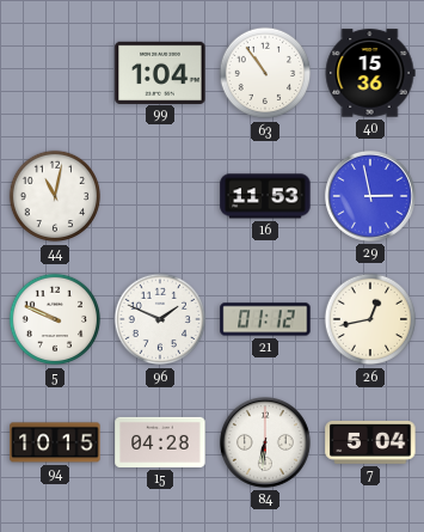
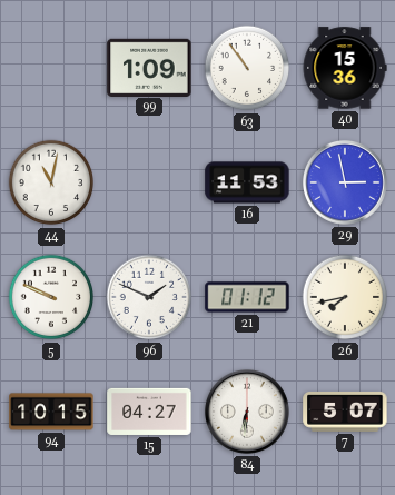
99: 1:04 -> 1:09
26: 12:43 -> 7:43
15: 04:28 -> 04:27
7: 5:04 -> 5:07
